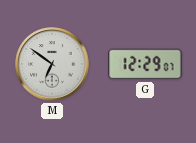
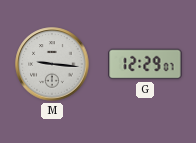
M: 6:51 -> 9:16
